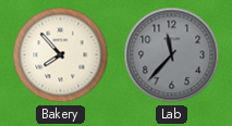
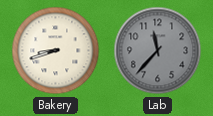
Bakery: 7:53 -> 8:42
